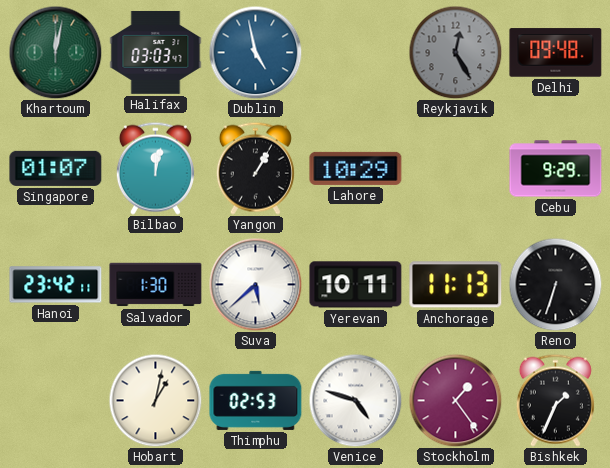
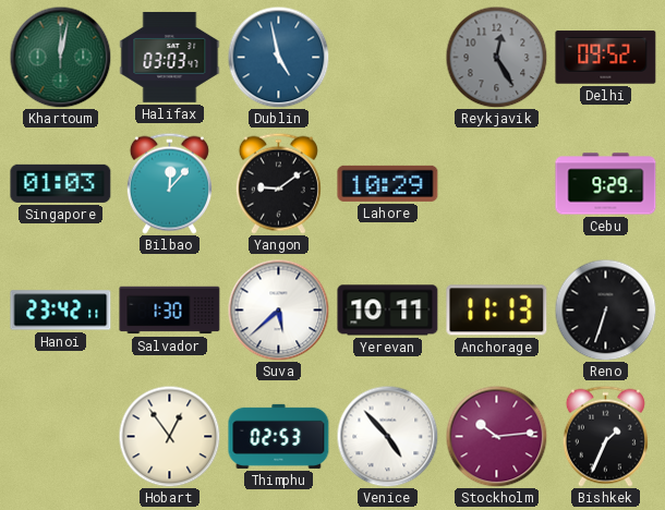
Delhi: 09:48 -> 09:52
Singapore: 01:07 -> 01:03
Bilbao: 12:02 -> 12:07
Yangon: 1:05 -> 9:09
Hobart: 1:02 -> 12:54
Venice: 4:48 -> 4:53
Stockholm: 1:24 -> 10:14
